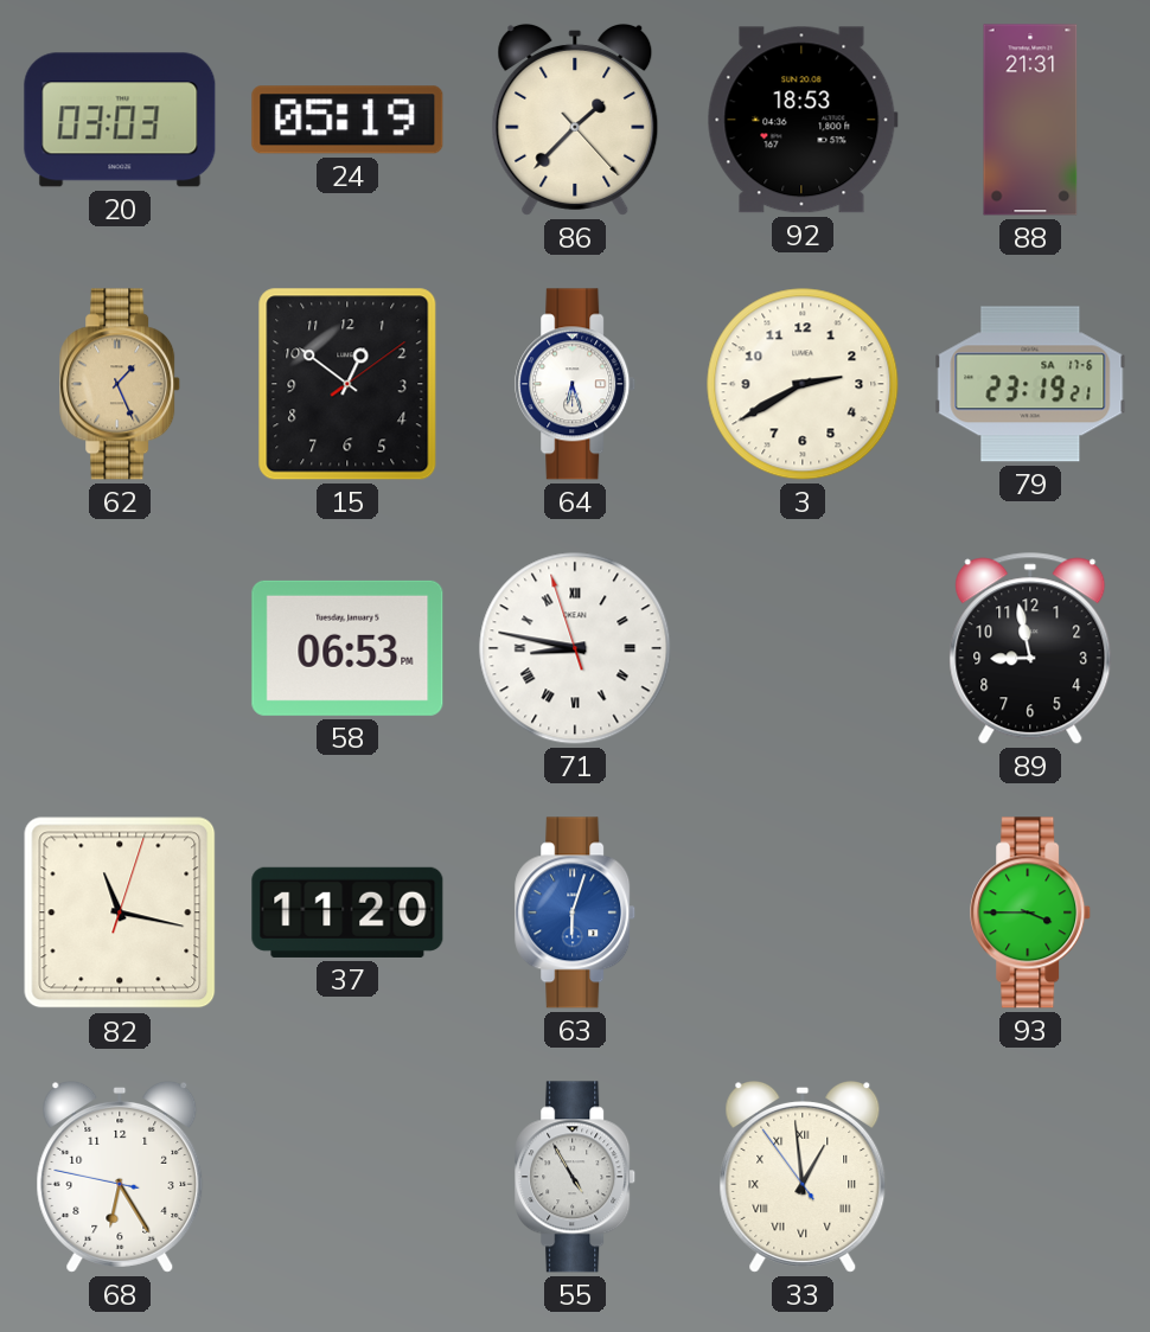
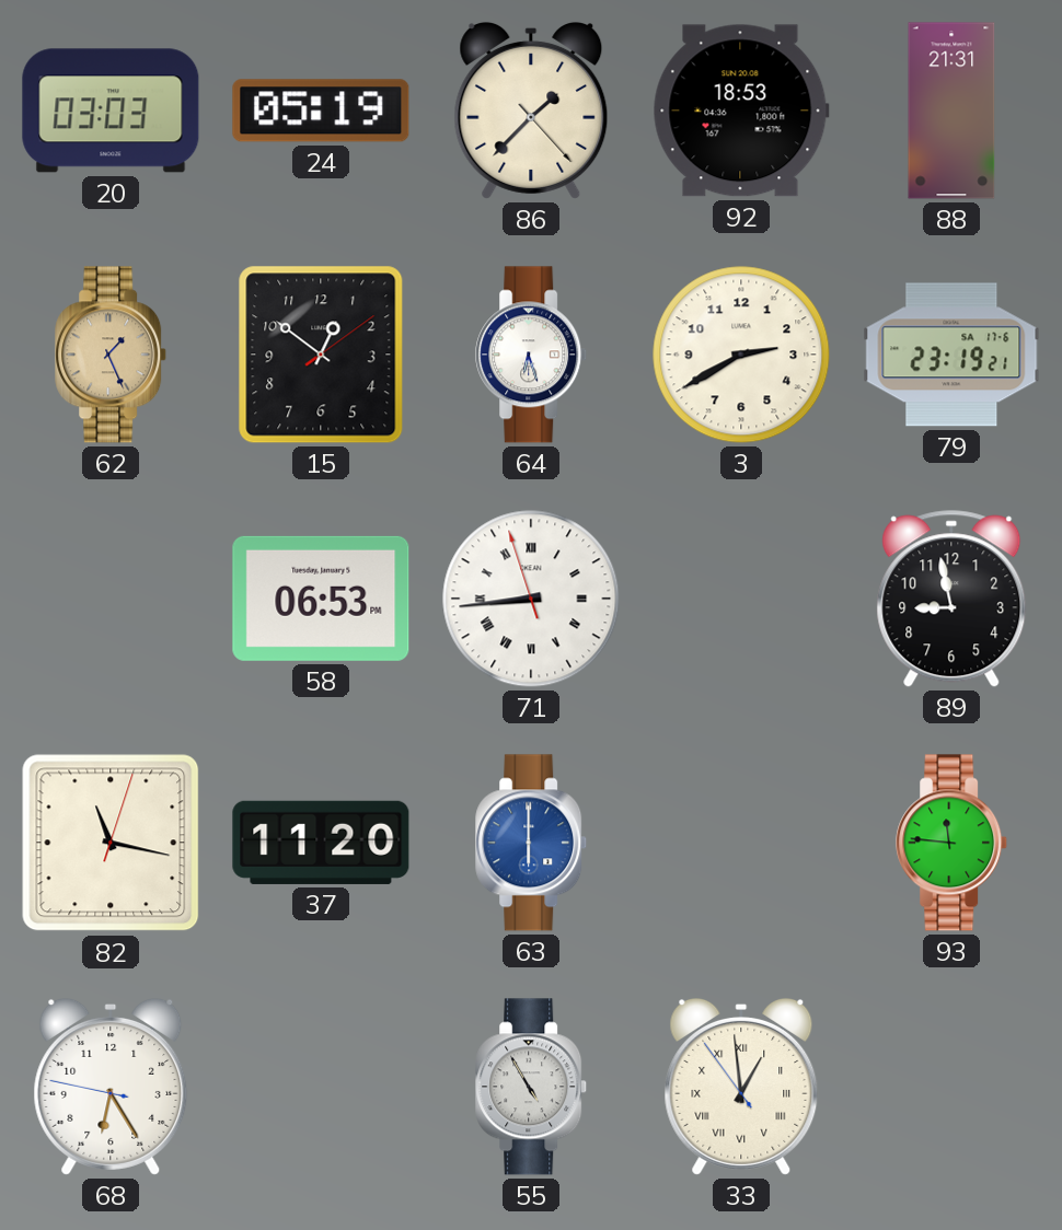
71: 8:46 -> 8:43
63: 6:03 -> 6:00
93: 3:45 -> 11:46
